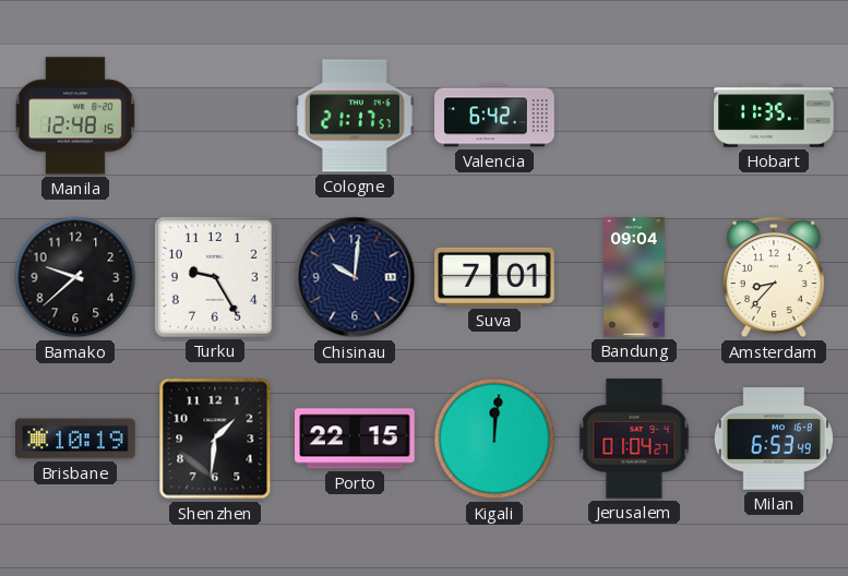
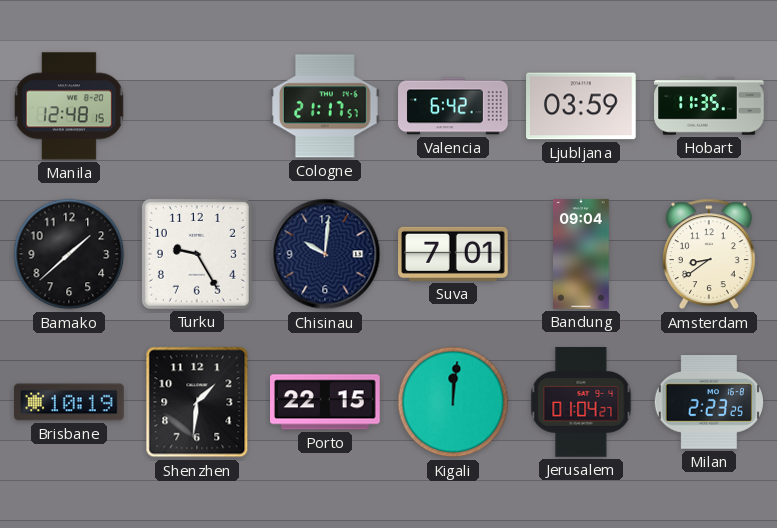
Ljubljana: none -> 03:59
Bamako: 9:38 -> 1:38
Amsterdam: 8:37 -> 8:39
Milan: 6:53 -> 2:23
